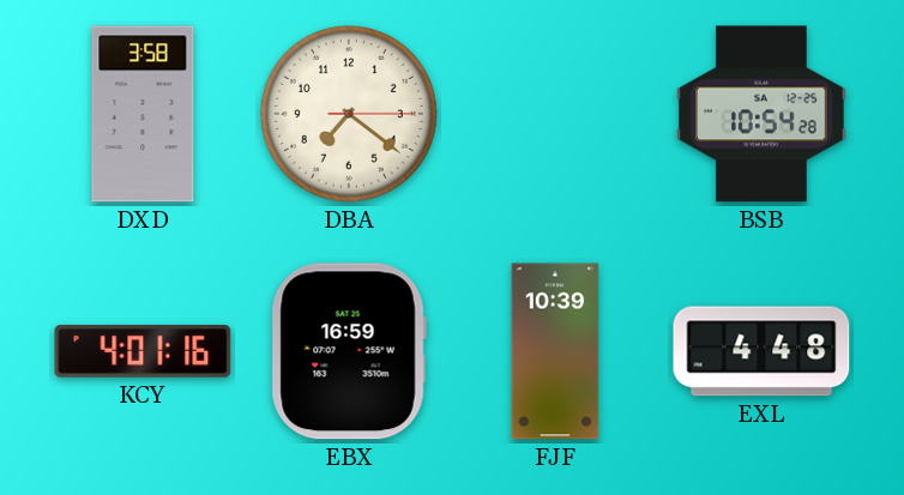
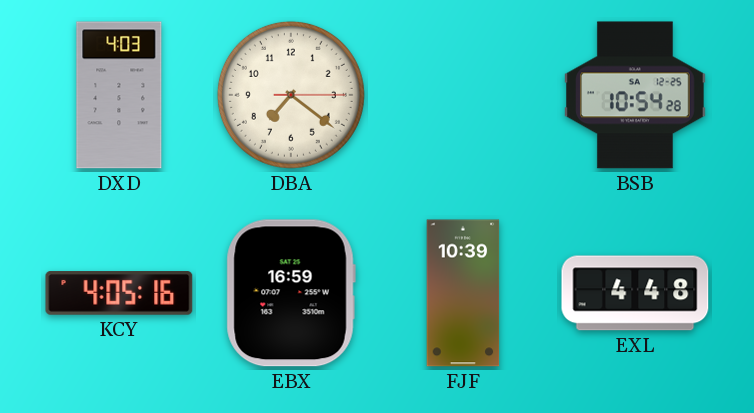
DXD: 3:58 -> 4:03
KCY: 4:01 -> 4:05
